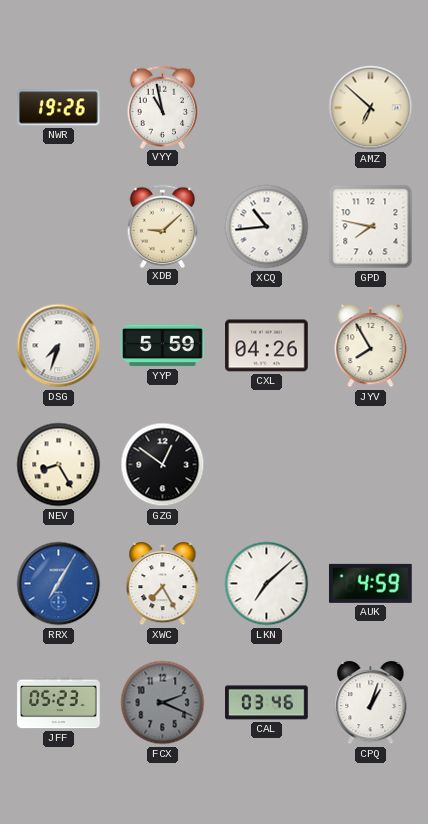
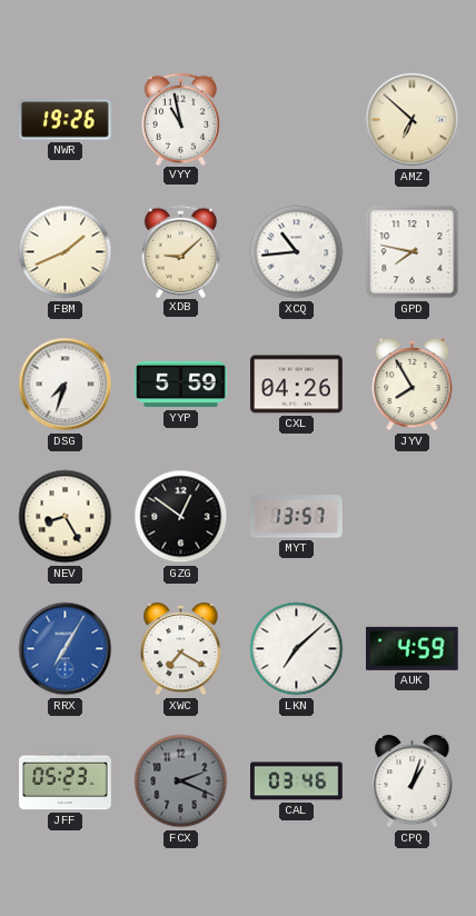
FBM: none -> 1:41
MYT: none -> 13:57
XWC: 7:25 -> 7:20
